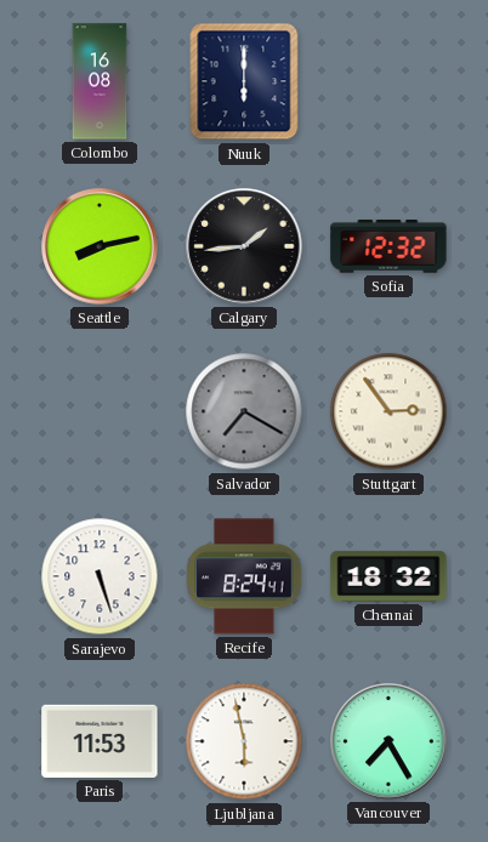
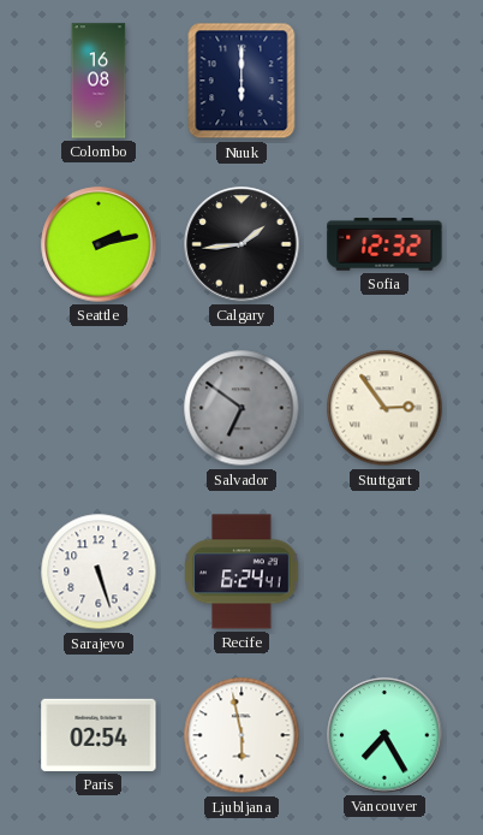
Seattle: 8:13 -> 2:13
Salvador: 7:20 -> 6:51
Recife: 8:24 -> 6:24
Chennai: 18:32 -> none
Paris: 11:53 -> 02:54
